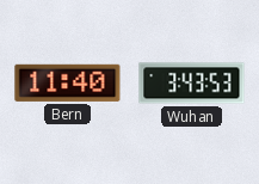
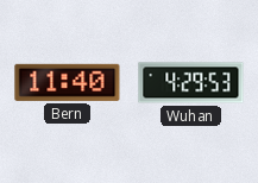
Wuhan: 3:43 -> 4:29
